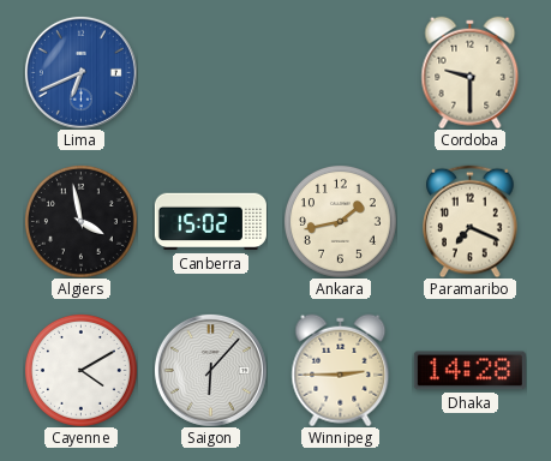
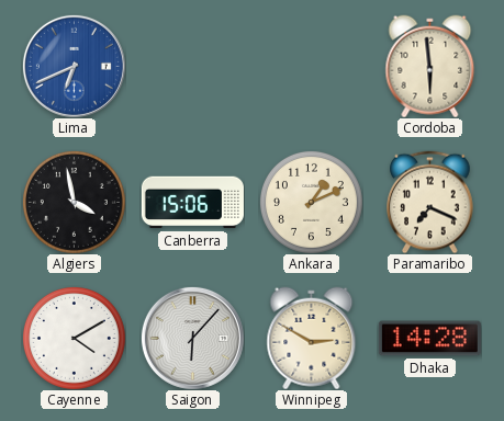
Cordoba: 9:30 -> 5:59
Canberra: 15:02 -> 15:06
Ankara: 1:43 -> 1:11
Winnipeg: 2:45 -> 2:50
